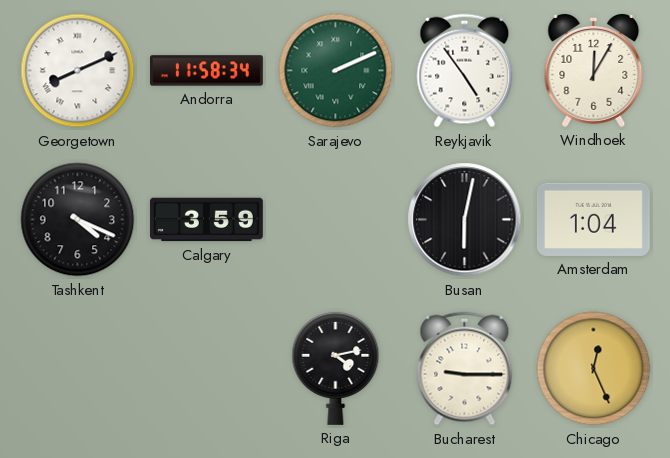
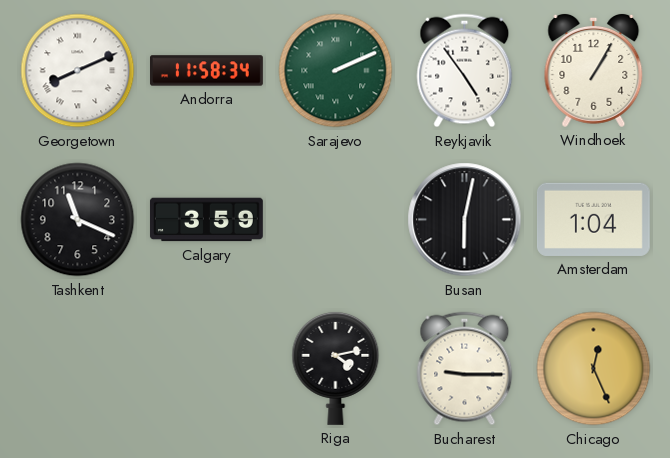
Windhoek: 12:05 -> 1:05
Tashkent: 4:19 -> 11:19
